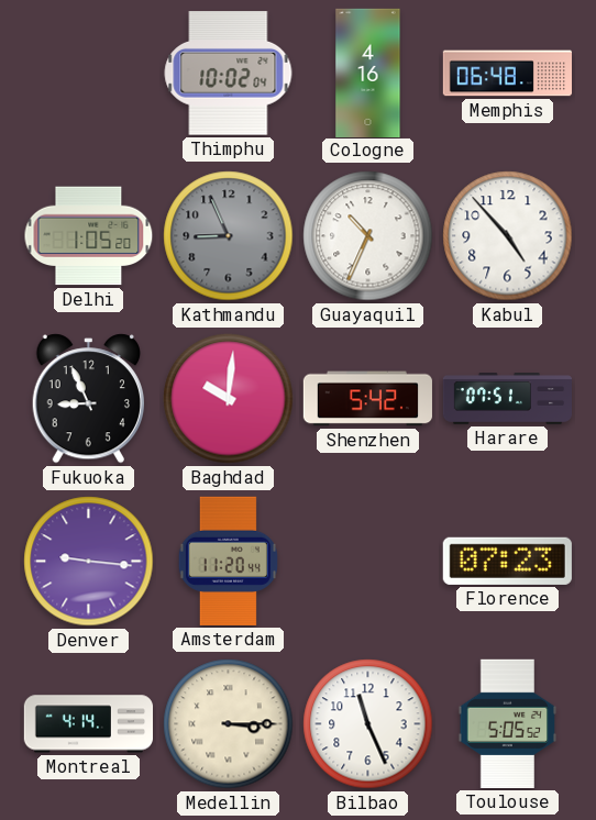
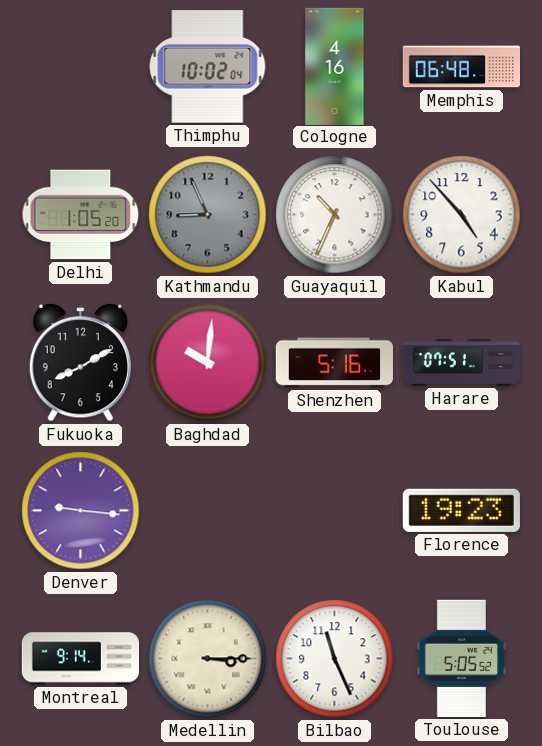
Fukuoka: 8:56 -> 8:10
Shenzhen: 5:42 -> 5:16
Amsterdam: 11:20 -> none
Florence: 07:23 -> 19:23
Montreal: 4:14 -> 9:14
